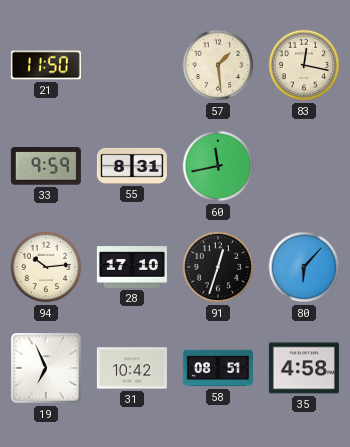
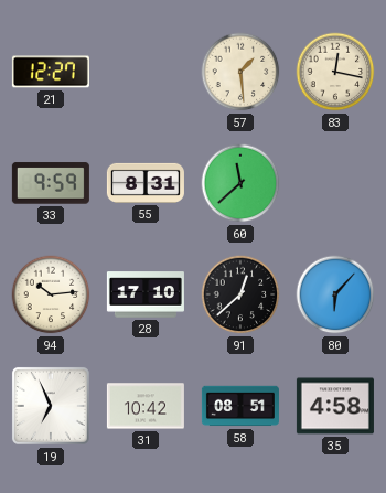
21: 11:50 -> 12:27
60: 11:43 -> 11:38
91: 12:33 -> 12:38
